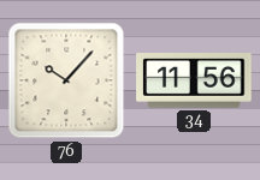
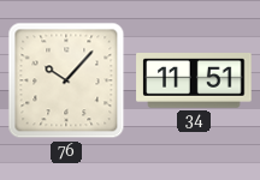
34: 11:56 -> 11:51
